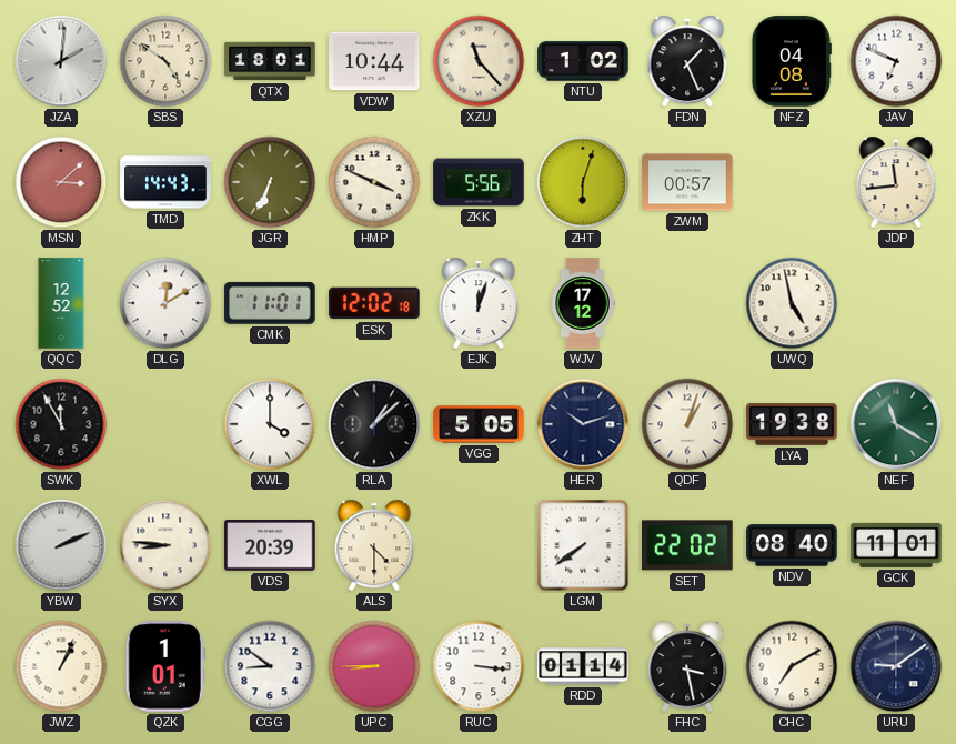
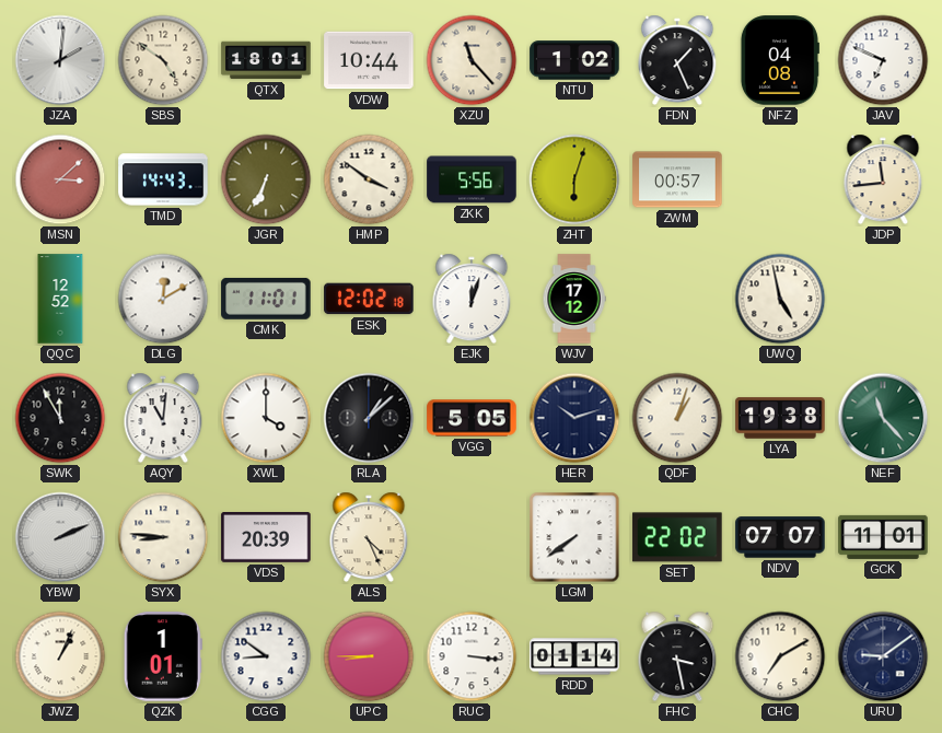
HMP: 3:49 -> 3:51
AQY: none -> 11:01
NEF: 11:20 -> 11:23
ALS: 4:30 -> 4:26
NDV: 08:40 -> 07:07
